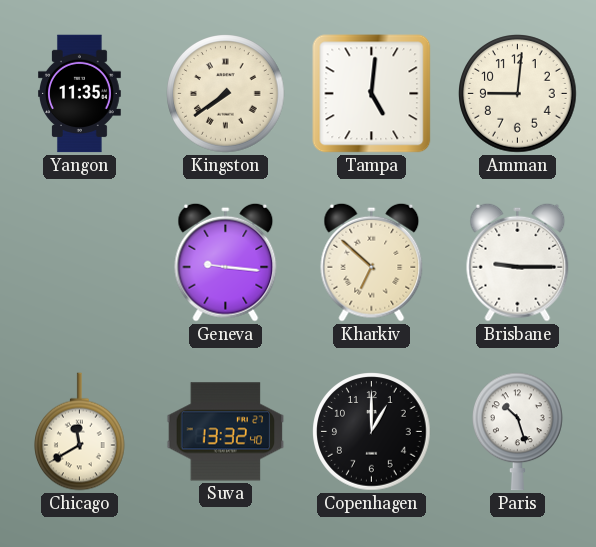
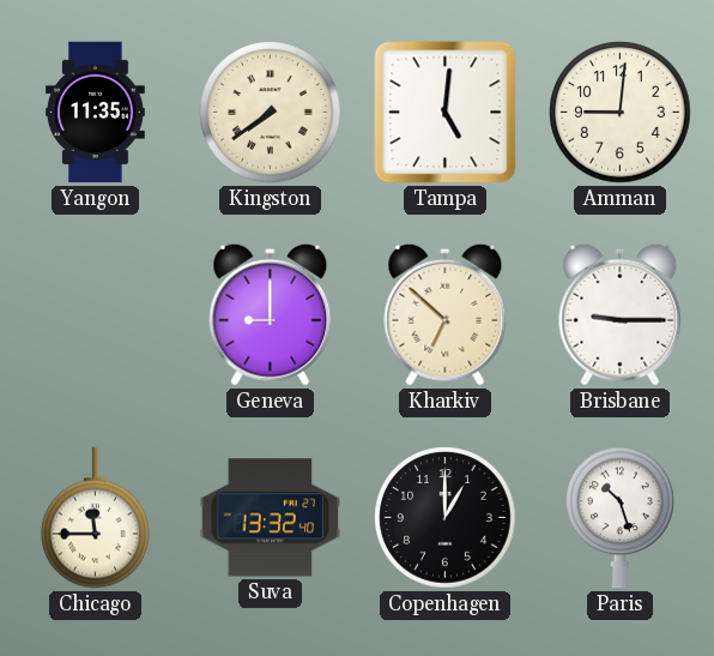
Geneva: 9:16 -> 9:00
Chicago: 11:40 -> 11:45
